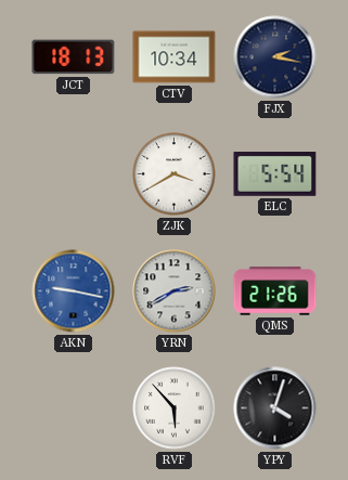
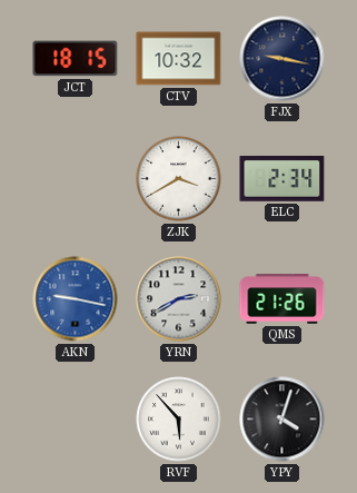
JCT: 18:13 -> 18:15
CTV: 10:34 -> 10:32
FJX: 2:17 -> 9:17
ELC: 5:54 -> 2:34
